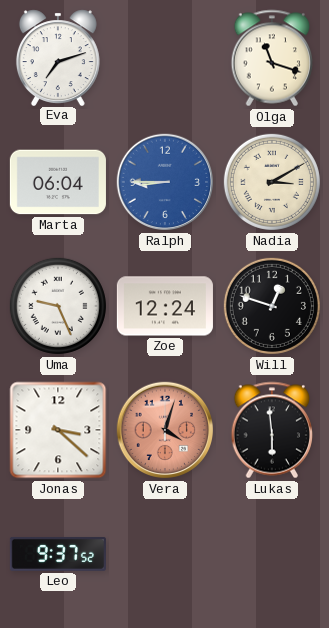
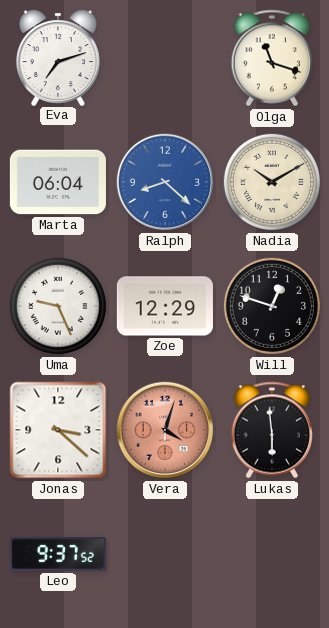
Ralph: 8:45 -> 8:22
Nadia: 3:10 -> 10:10
Zoe: 12:24 -> 12:29
